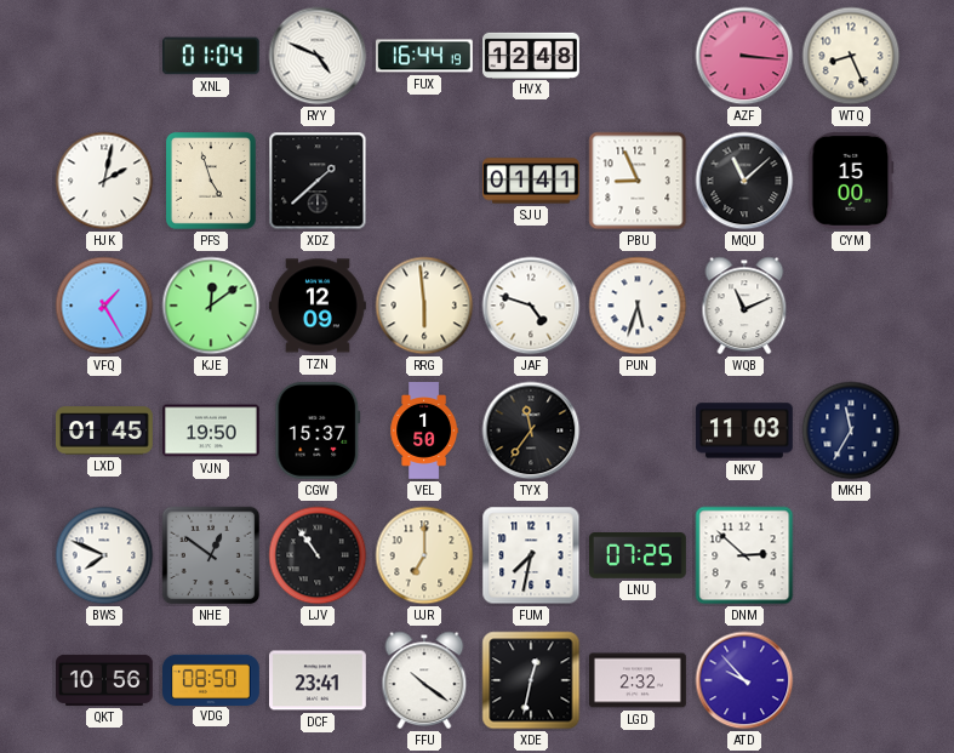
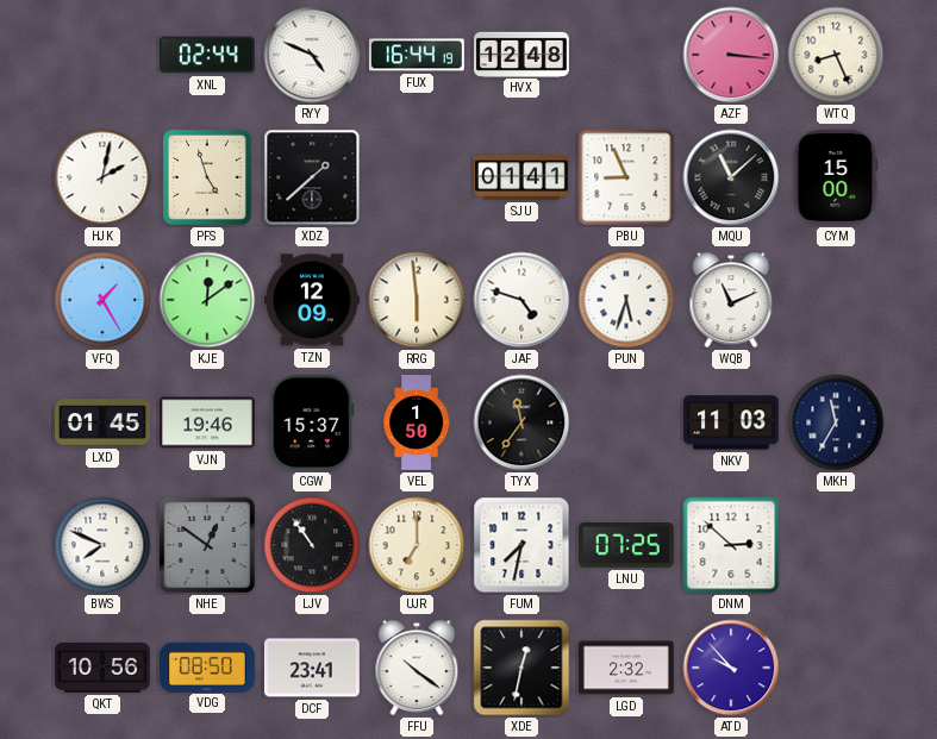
XNL: 01:04 -> 02:44
VJN: 19:50 -> 19:46
